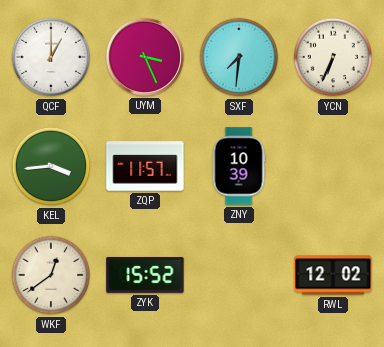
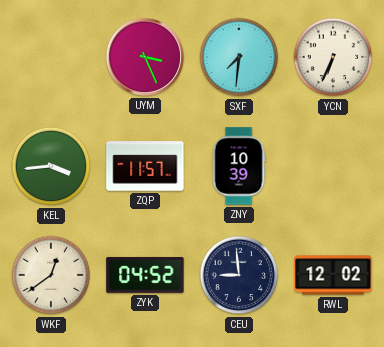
QCF: 1:00 -> none
ZYK: 15:52 -> 04:52
CEU: none -> 8:59
